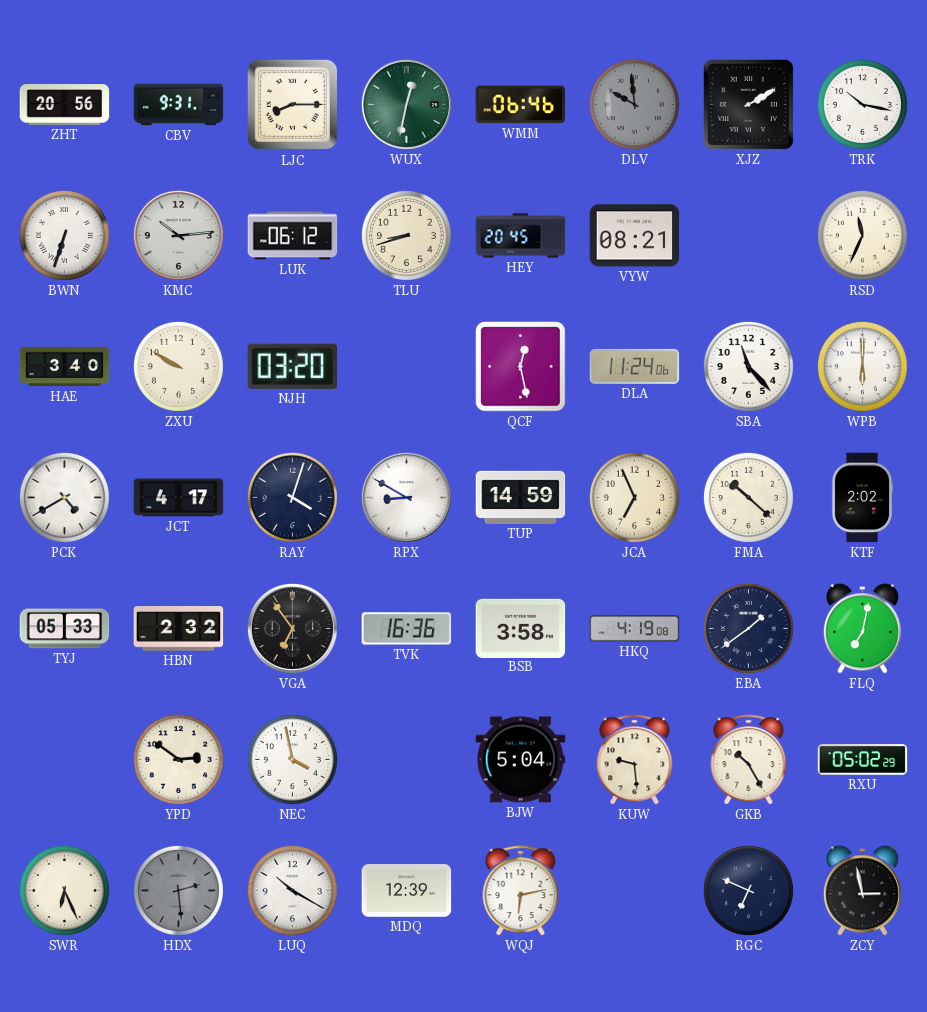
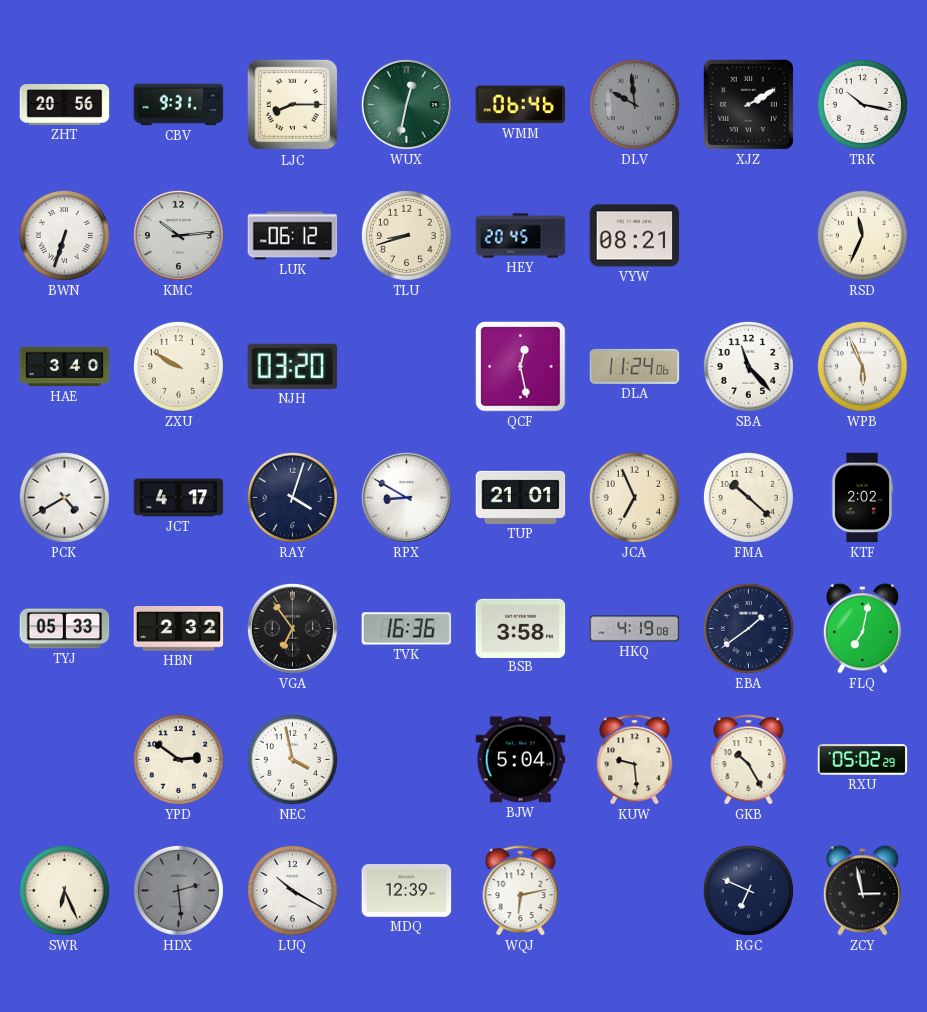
WPB: 6:00 -> 5:56
TUP: 14:59 -> 21:01
